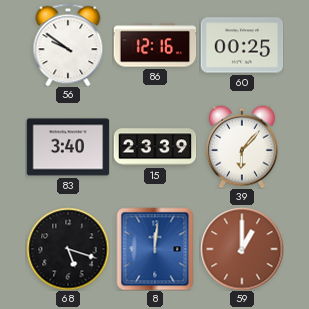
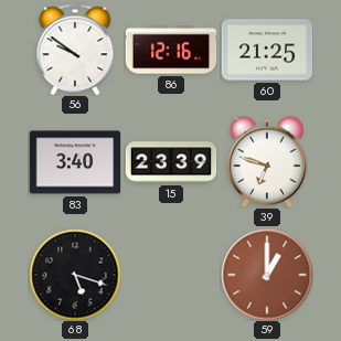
60: 00:25 -> 21:25
39: 6:07 -> 6:48
8: 12:01 -> none
